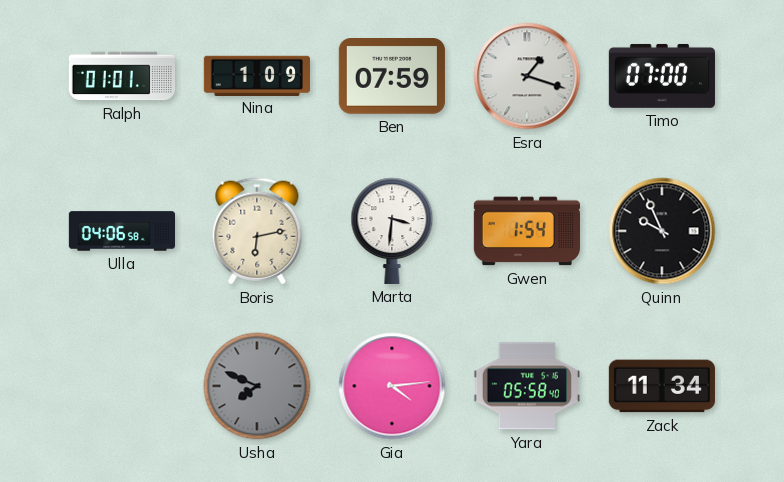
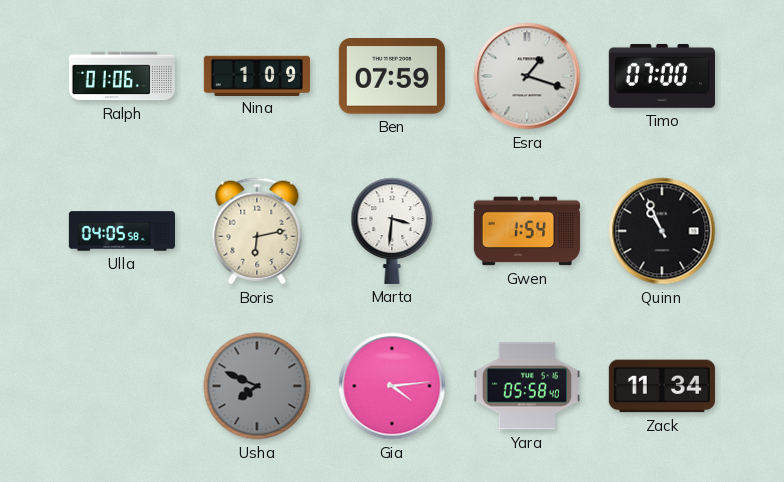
Ralph: 01:01 -> 01:06
Ulla: 04:06 -> 04:05
Quinn: 9:56 -> 10:56
